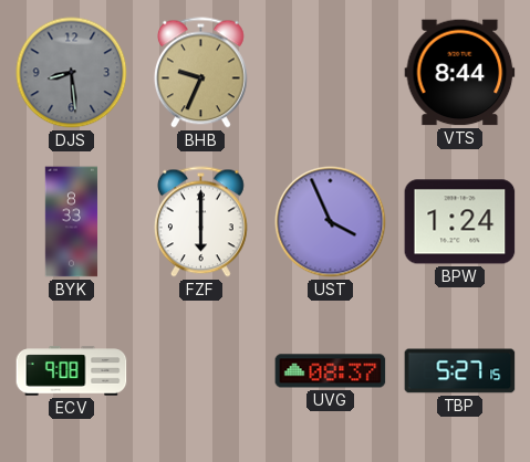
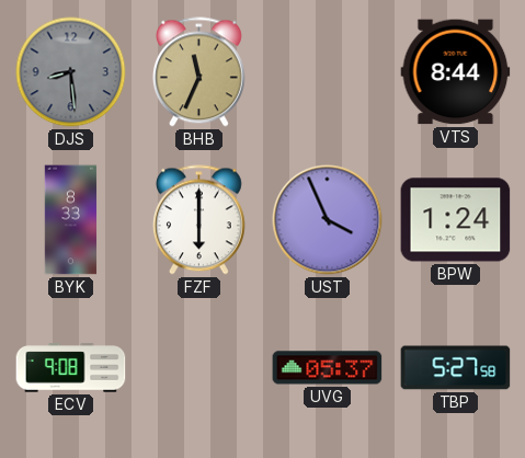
BHB: 9:34 -> 11:34
UVG: 08:37 -> 05:37
TBP: 5:27:15 -> 5:27:58
